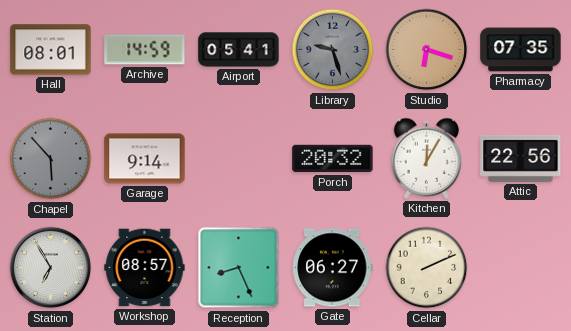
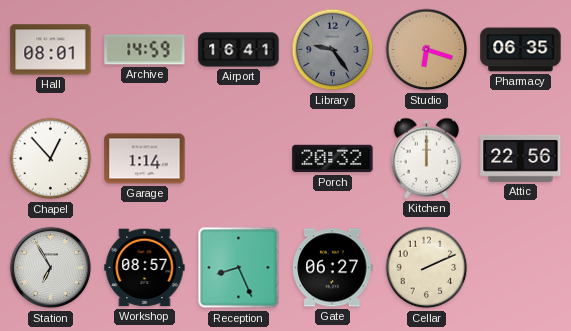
Airport: 05:41 -> 16:41
Library: 9:27 -> 9:24
Pharmacy: 07:35 -> 06:35
Chapel: 5:53 -> 12:53
Chapel dial: grey -> white
Garage: 9:14 -> 1:14
Kitchen: 12:05 -> 12:00
